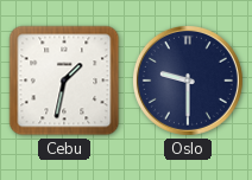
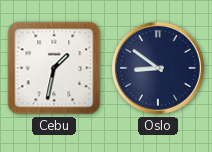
Oslo: 9:30 -> 8:51
